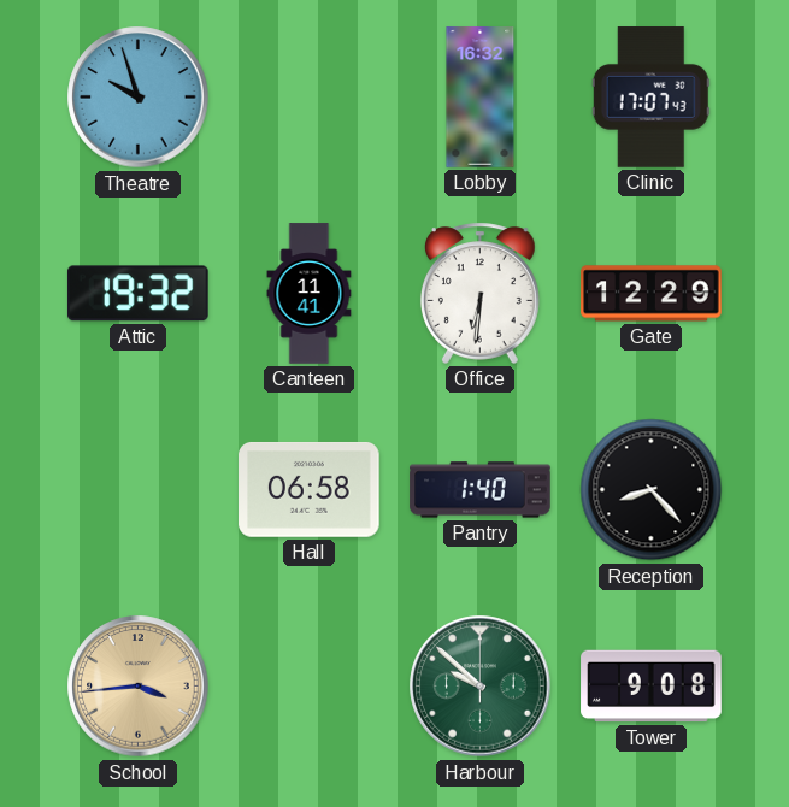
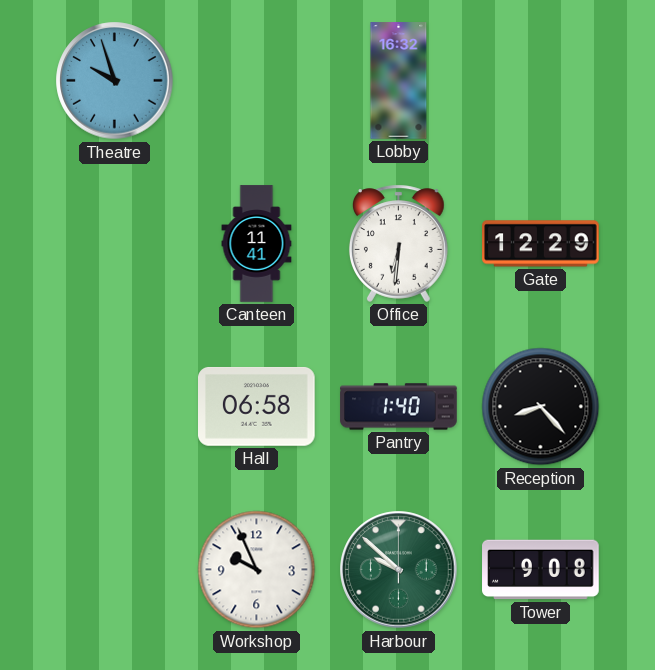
Clinic: 17:07 -> none
Attic: 19:32 -> none
School: 3:44 -> none
Workshop: none -> 9:56
